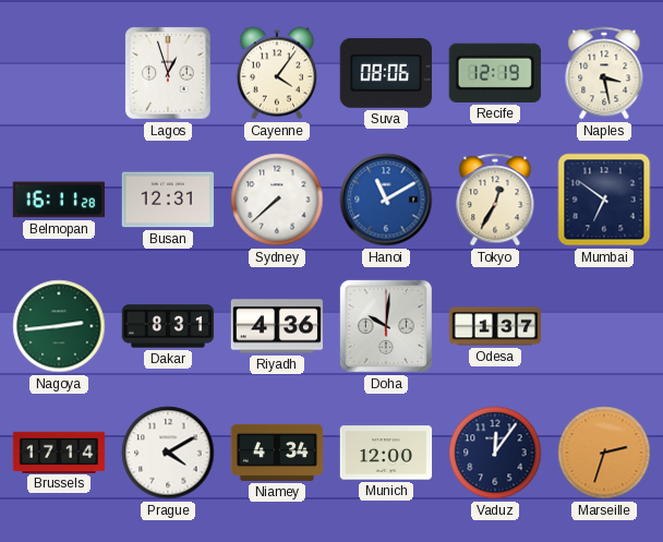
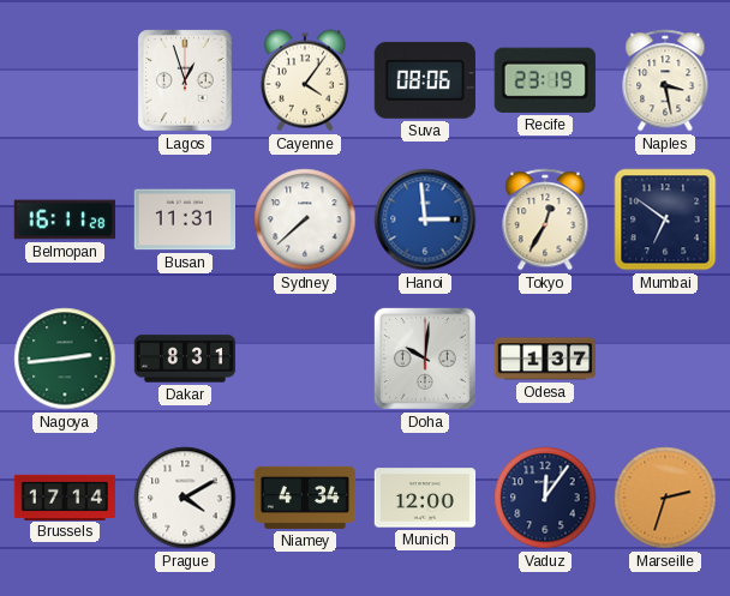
Recife: 12:19 -> 23:19
Busan: 12:31 -> 11:31
Hanoi: 11:10 -> 2:59
Riyadh: 4:36 -> none
